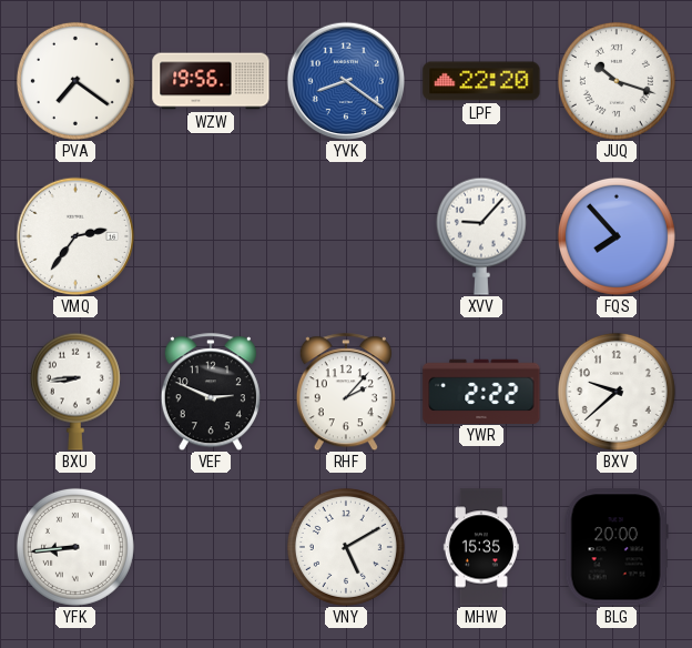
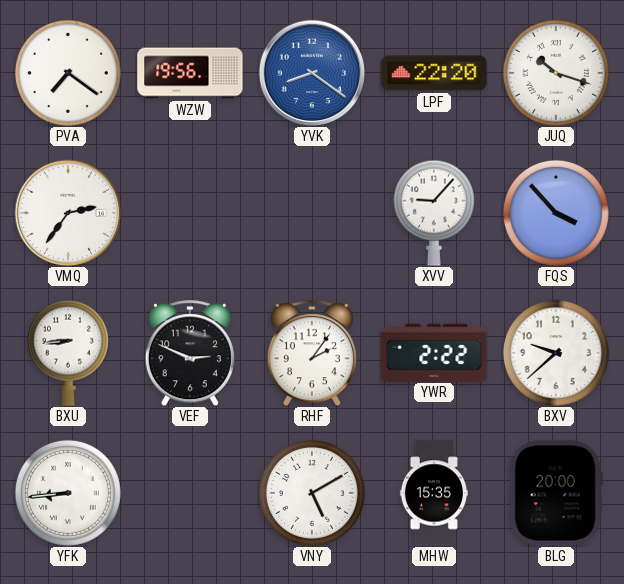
FQS: 7:53 -> 3:53
RHF: 2:07 -> 2:06
